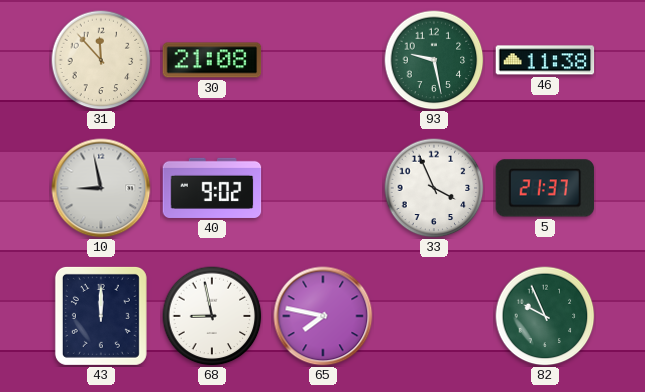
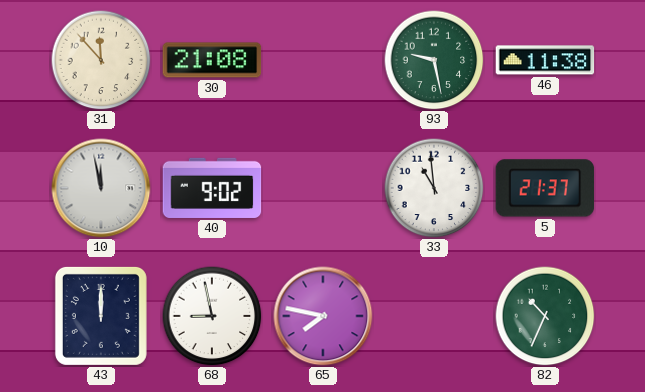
10: 8:58 -> 11:58
33: 3:56 -> 10:59
82: 9:56 -> 10:34
